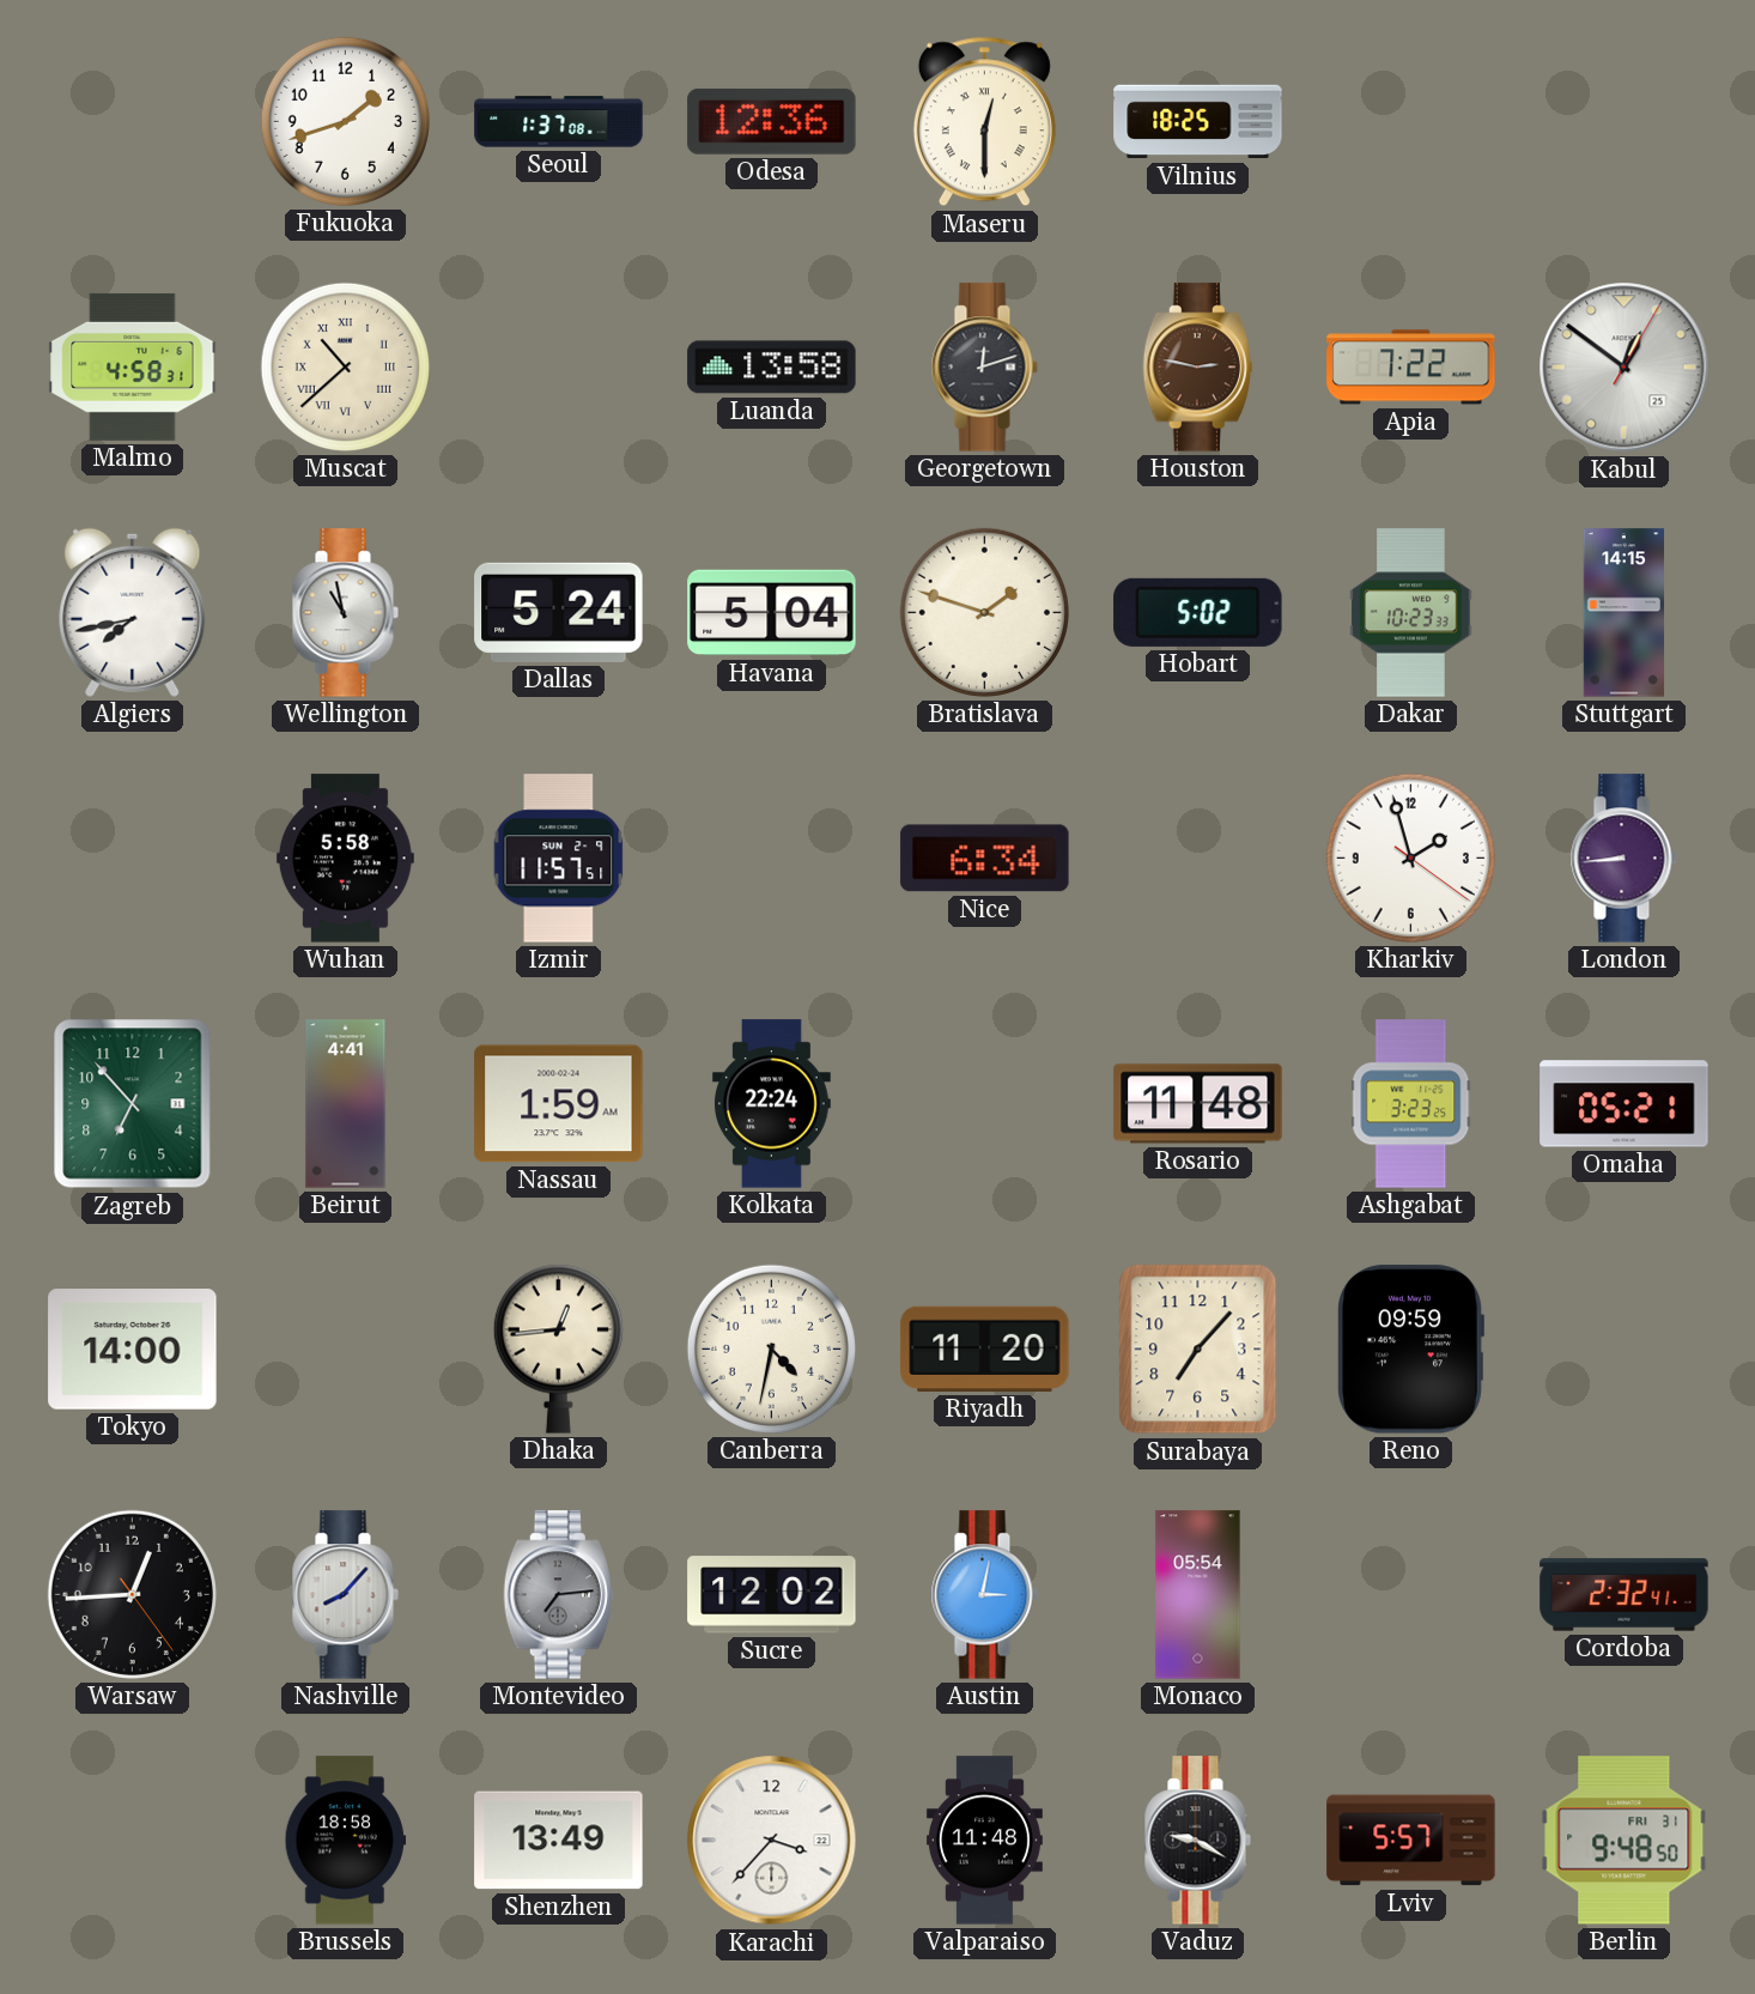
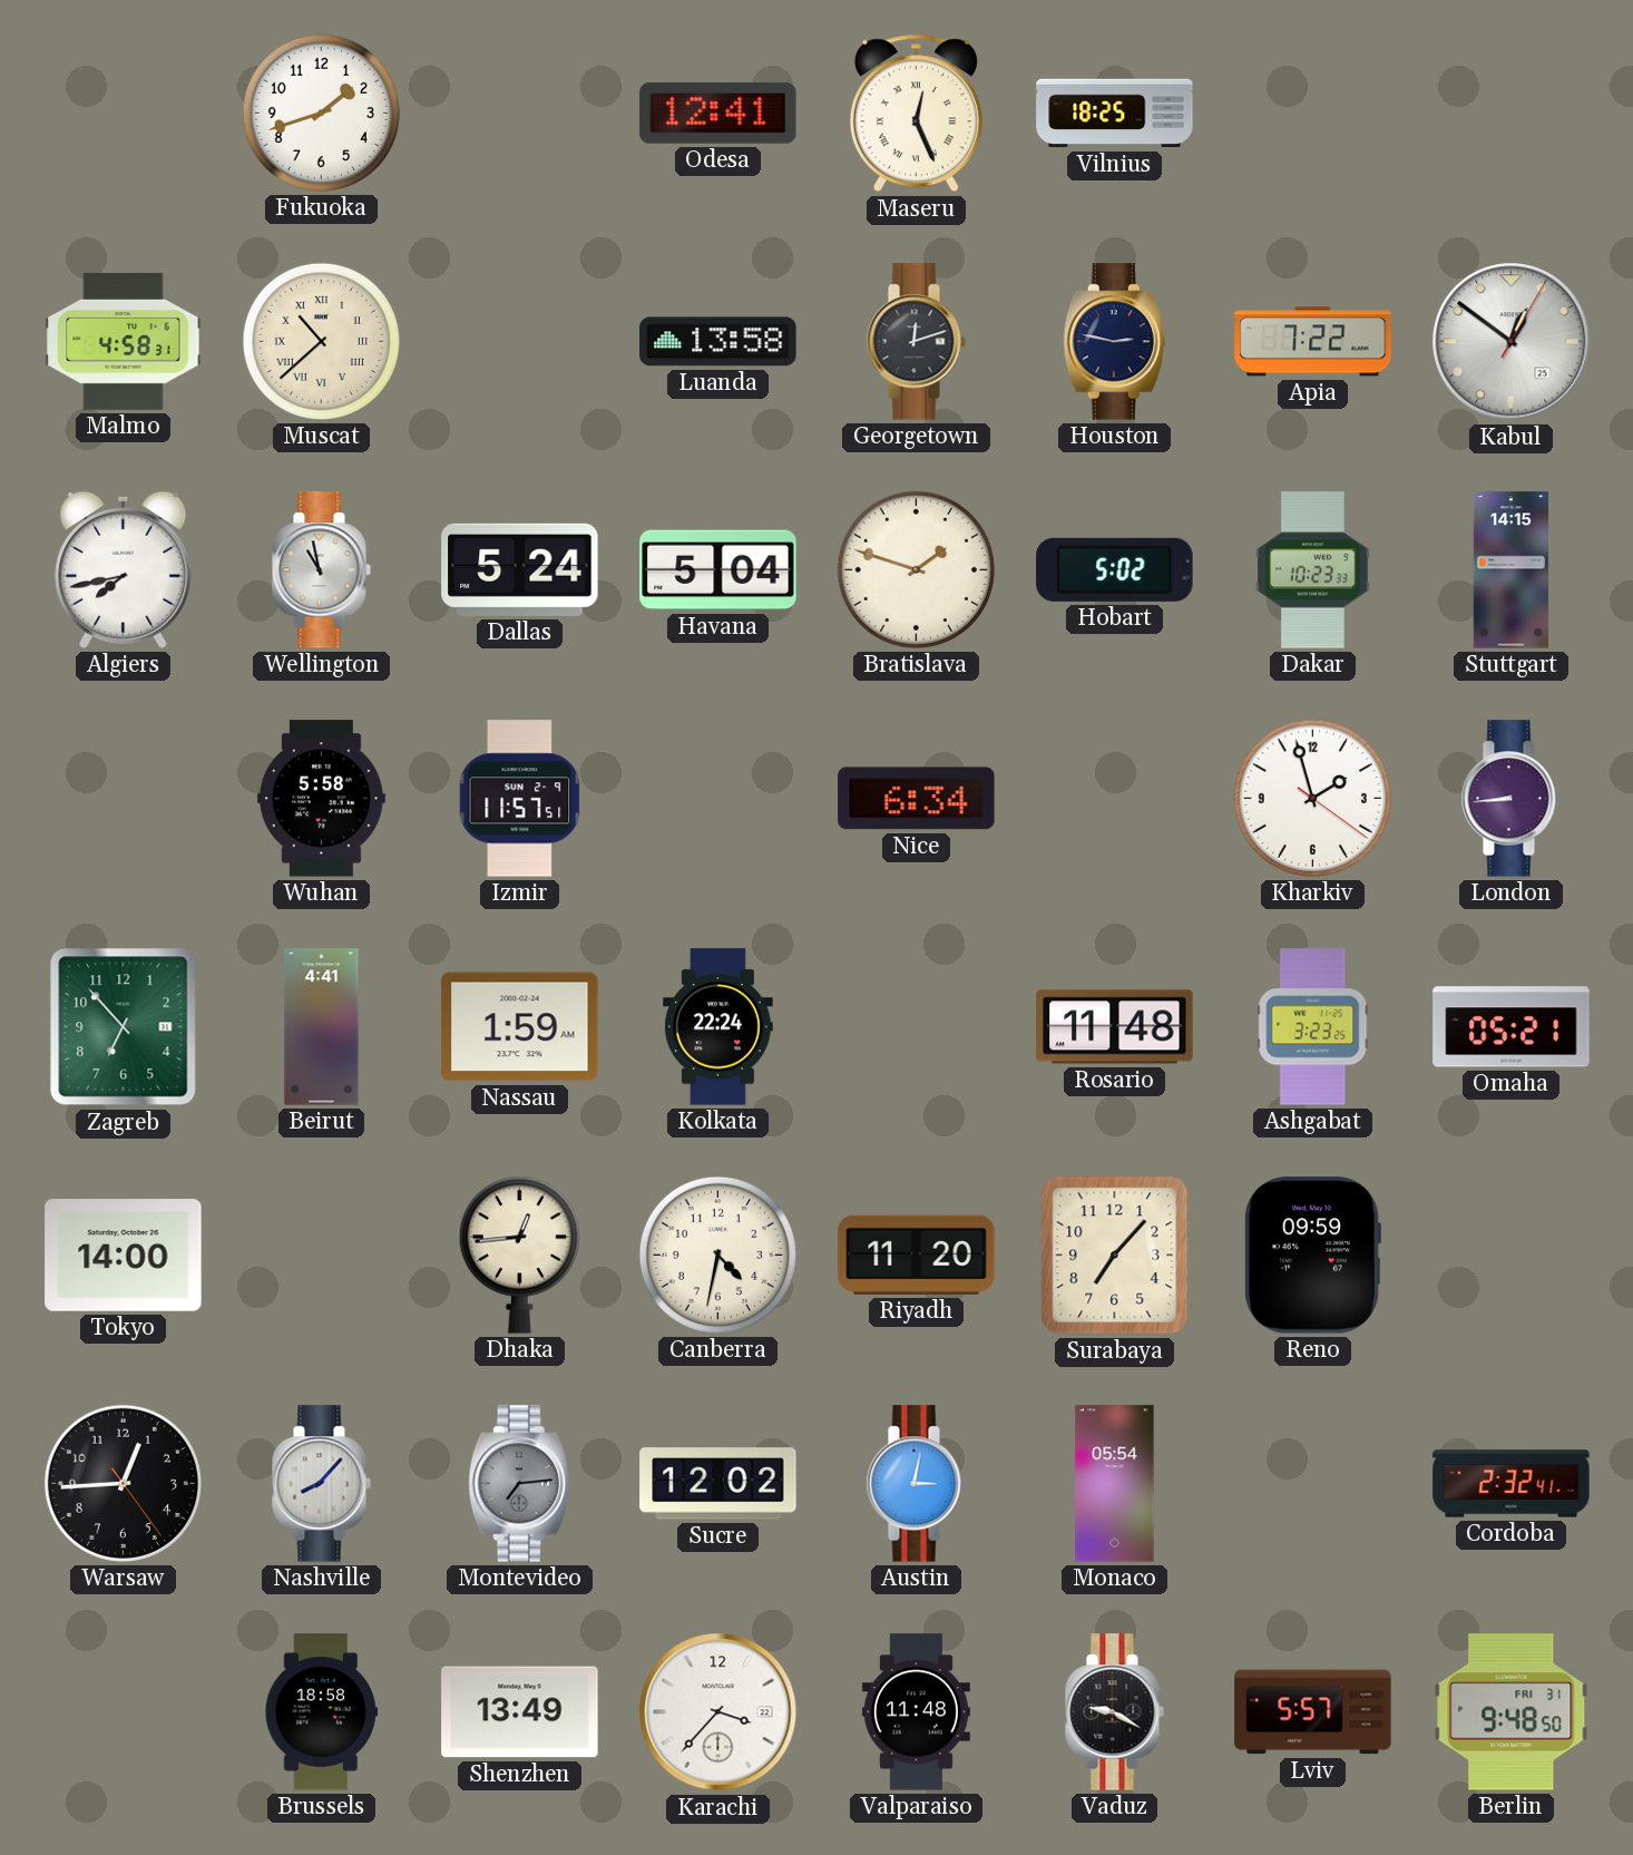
Seoul: 1:37 -> none
Odesa: 12:36 -> 12:41
Maseru: 12:30 -> 12:26
Houston dial: brown -> navy
